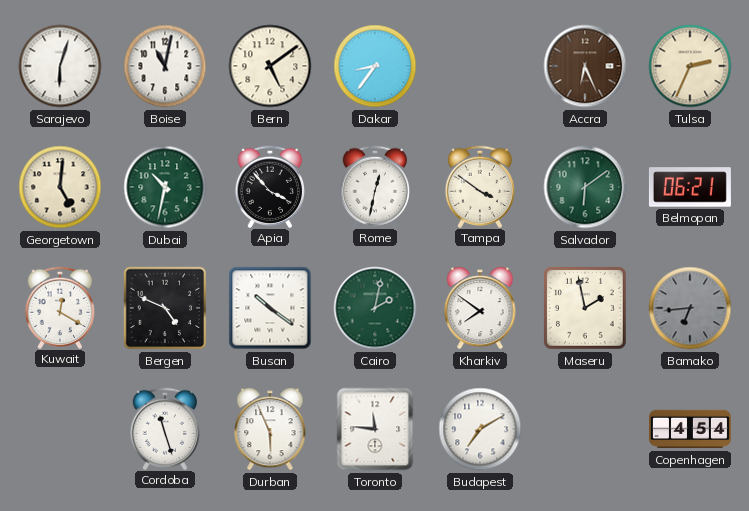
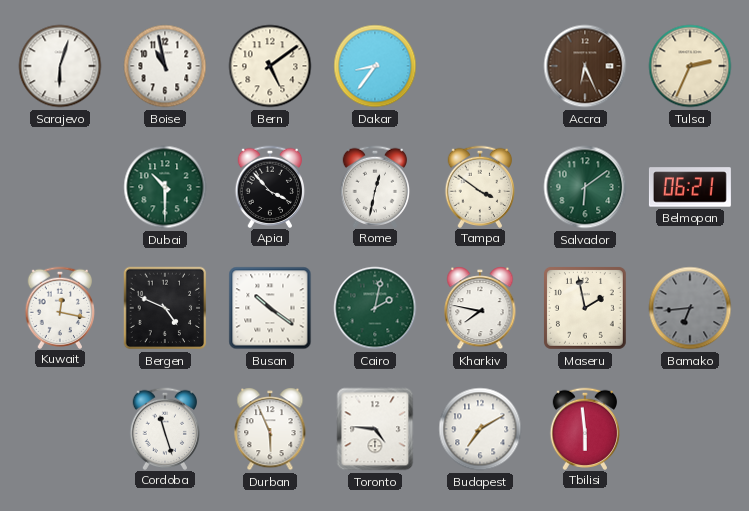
Boise: 11:02 -> 10:58
Georgetown: 5:01 -> none
Dubai: 10:32 -> 10:30
Kuwait: 12:20 -> 12:17
Kharkiv: 7:51 -> 7:47
Toronto: 11:46 -> 4:46
Tbilisi: none -> 5:59
Copenhagen: 4:54 -> none
